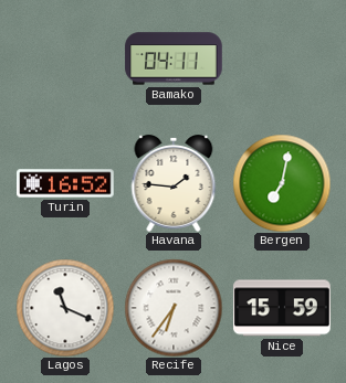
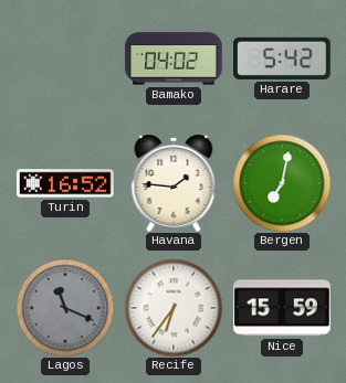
Bamako: 04:11 -> 04:02
Harare: none -> 5:42
Lagos dial: white -> grey
